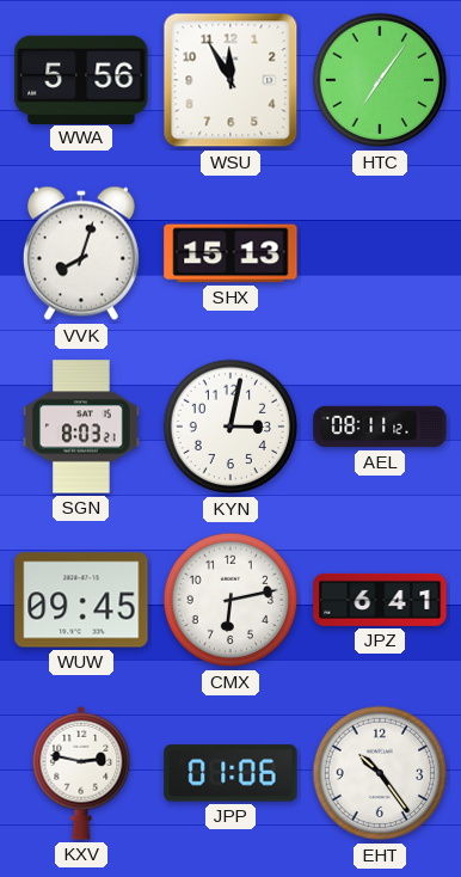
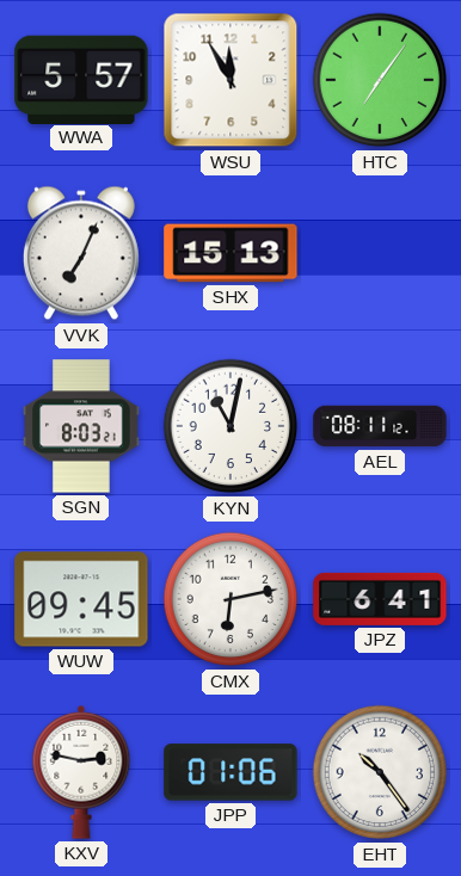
WWA: 5:56 -> 5:57
VVK: 8:03 -> 7:04
KYN: 3:02 -> 11:02
